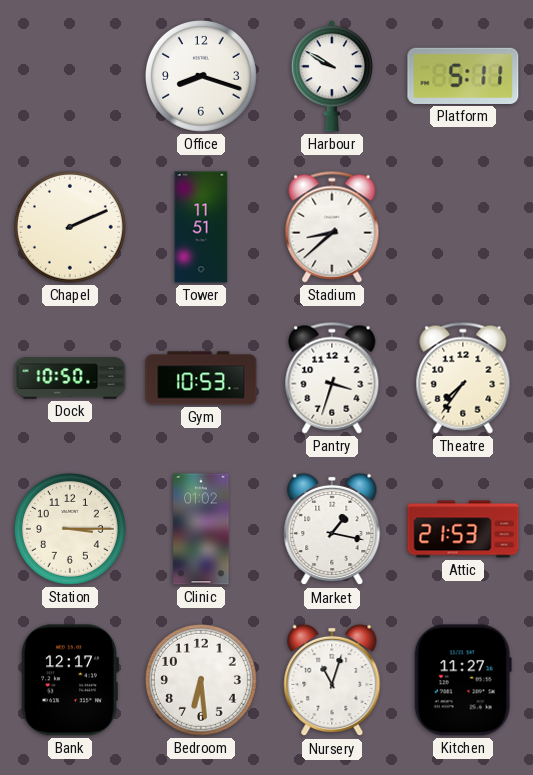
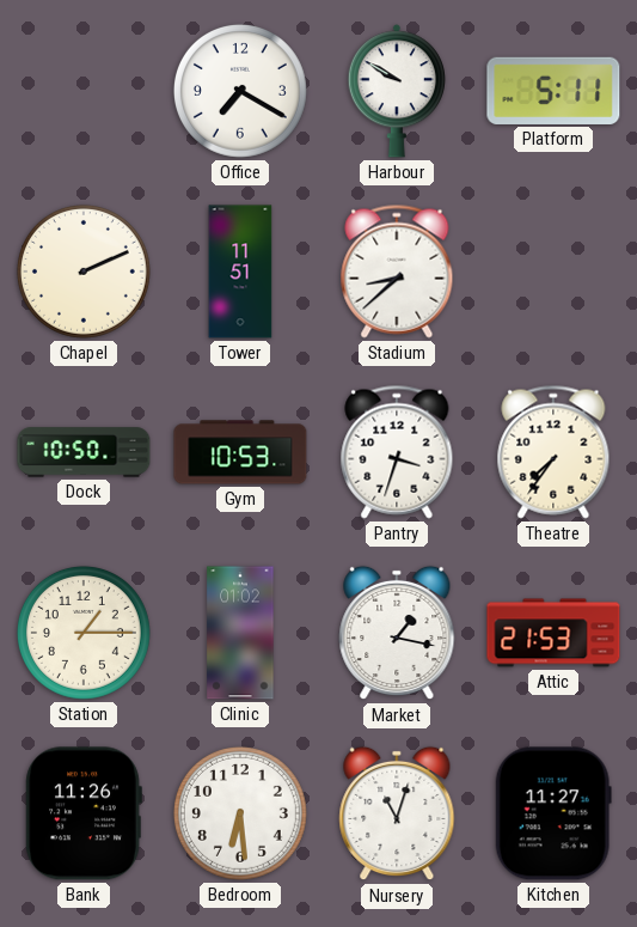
Office: 8:18 -> 7:20
Station: 3:15 -> 1:15
Bank: 12:17 -> 11:26
